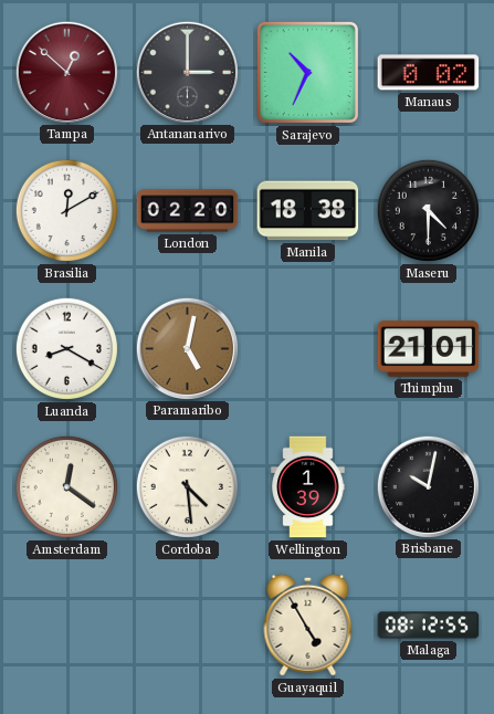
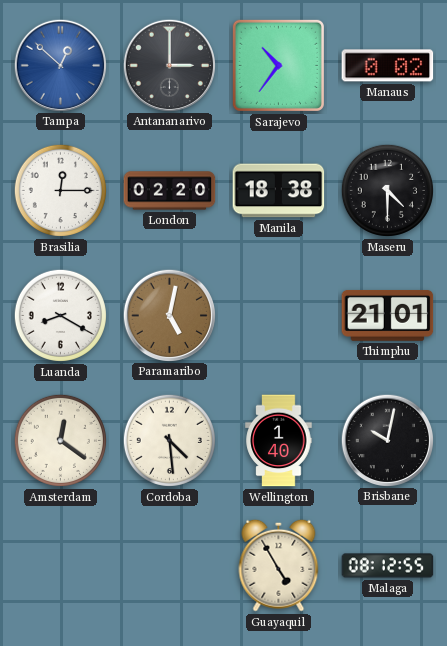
Tampa dial: burgundy -> blue
Sarajevo: 10:34 -> 10:36
Brasilia: 12:10 -> 12:15
Wellington: 1:39 -> 1:40
